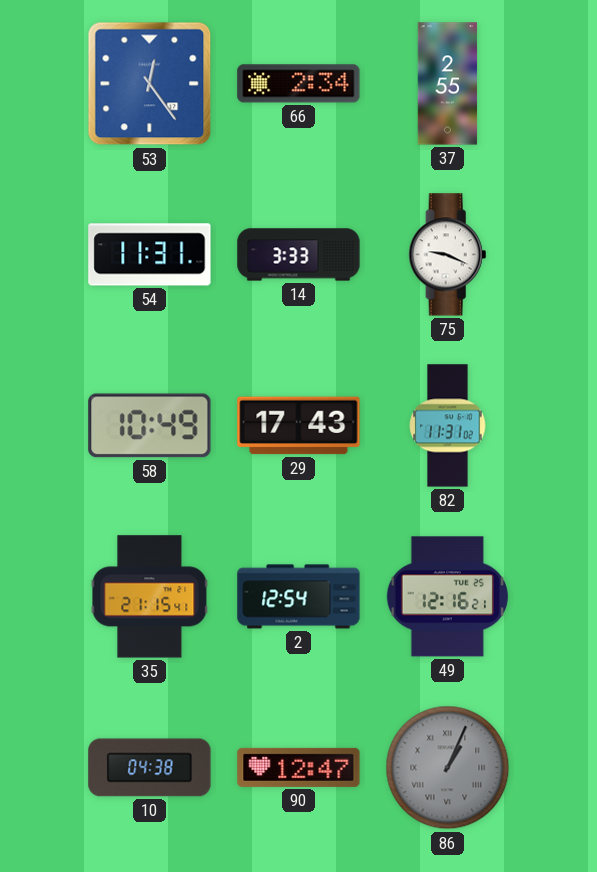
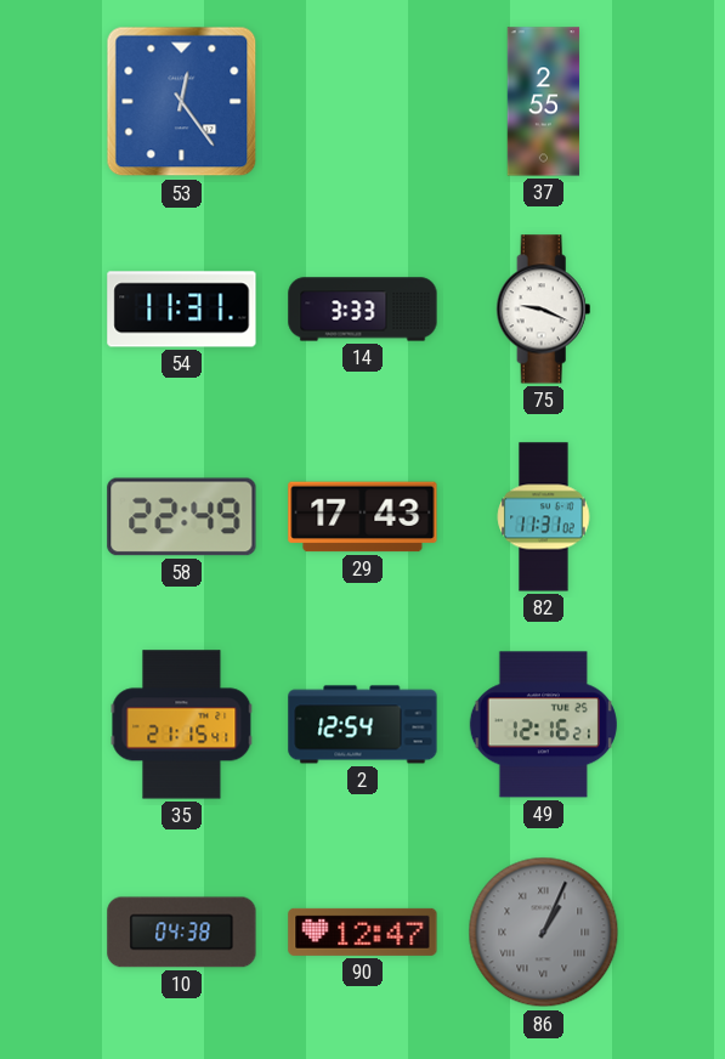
66: 2:34 -> none
58: 10:49 -> 22:49
